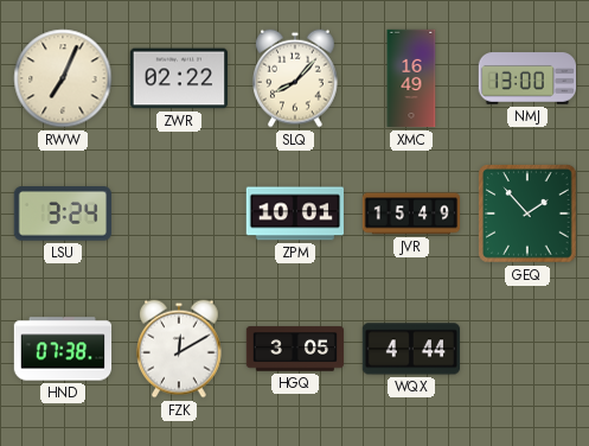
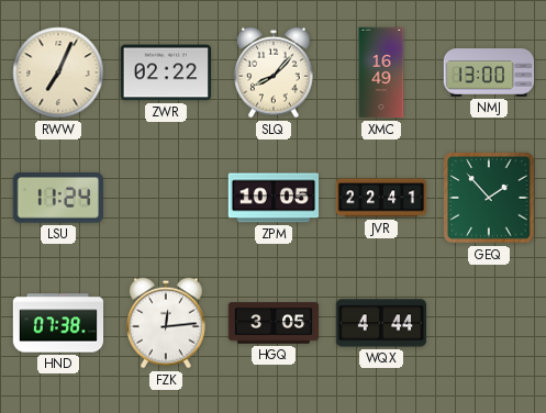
LSU: 3:24 -> 11:24
ZPM: 10:01 -> 10:05
JVR: 15:49 -> 22:41
FZK: 12:10 -> 12:14
